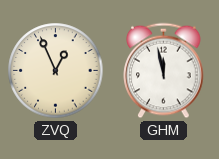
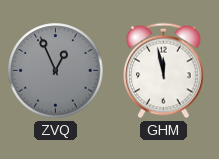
ZVQ dial: cream -> grey
